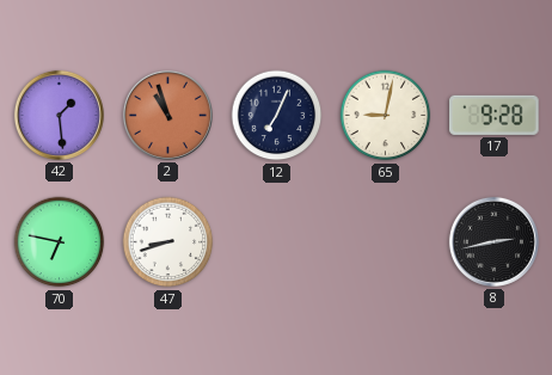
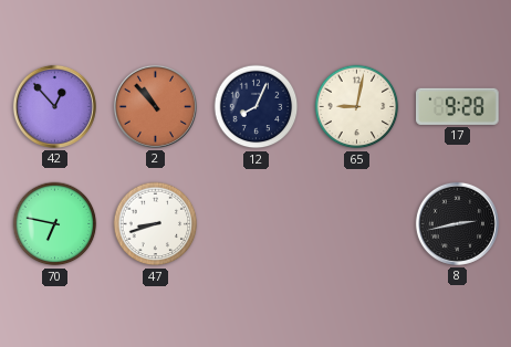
42: 1:29 -> 12:53
2: 10:57 -> 10:53
12: 7:04 -> 8:04
